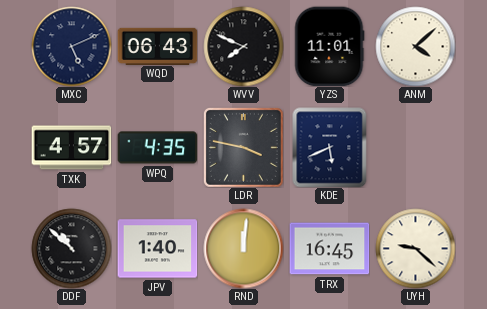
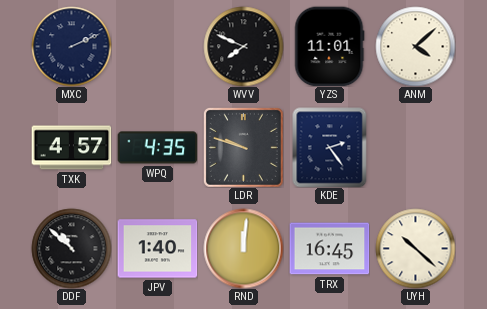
MXC: 5:11 -> 2:11
WQD: 06:43 -> none
LDR: 3:47 -> 9:48
KDE: 5:41 -> 2:24
UYH: 9:22 -> 10:22
